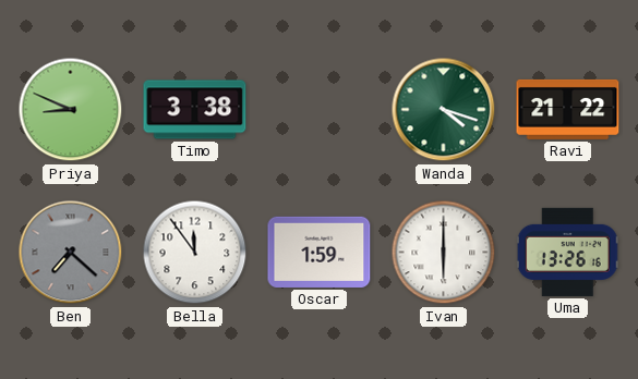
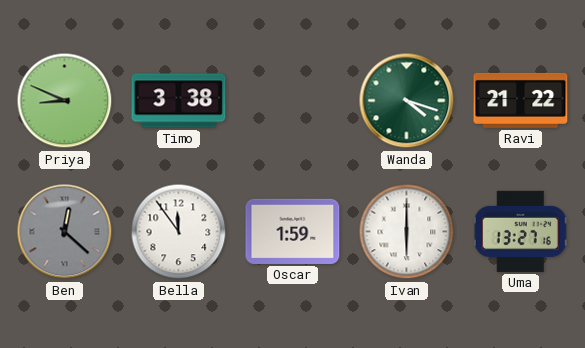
Ben: 7:22 -> 12:22
Uma: 13:26 -> 13:27
